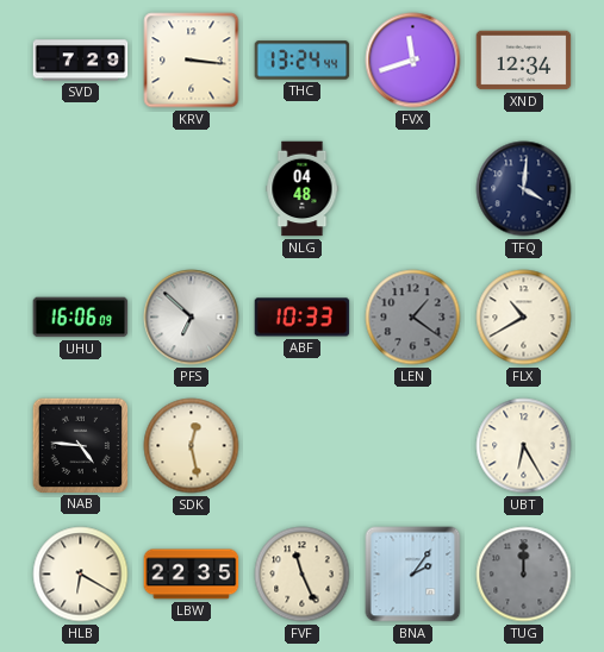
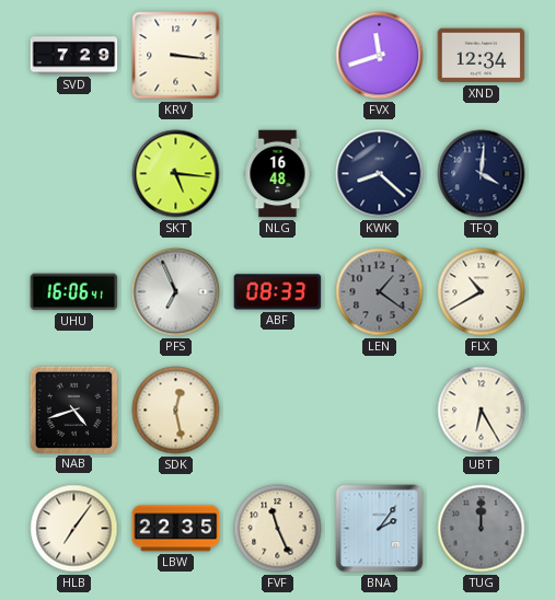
THC: 13:24 -> none
SKT: none -> 5:16
NLG: 04:48 -> 16:48
KWK: none -> 8:22
UHU: 16:06:09 -> 16:06:41
PFS: 6:52 -> 6:56
ABF: 10:33 -> 08:33
NAB: 4:46 -> 4:42
HLB: 6:20 -> 7:06
